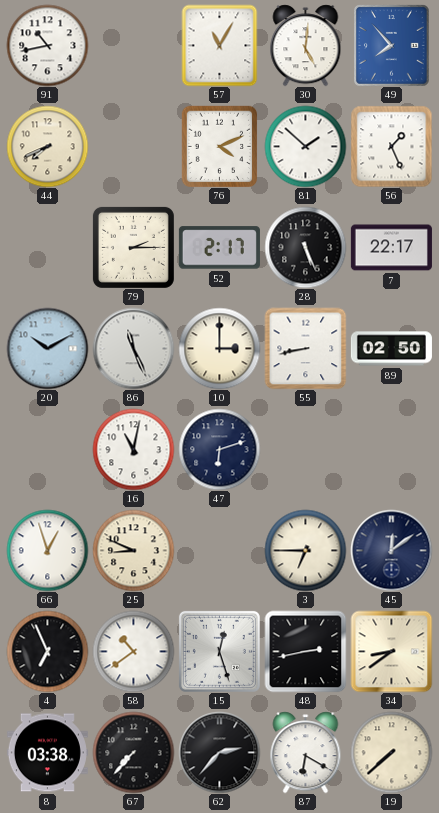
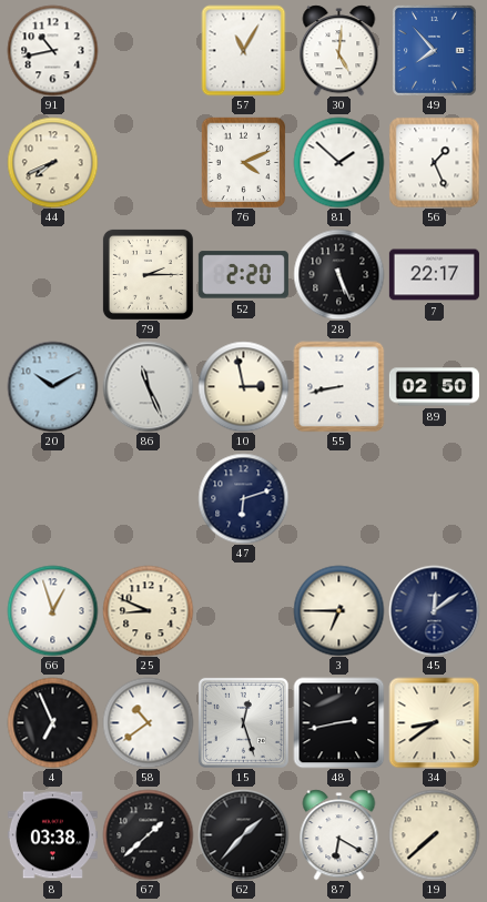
52: 2:17 -> 2:20
10: 3:00 -> 2:58
16: 11:02 -> none
67: 7:37 -> 1:38
62: 2:37 -> 1:37
